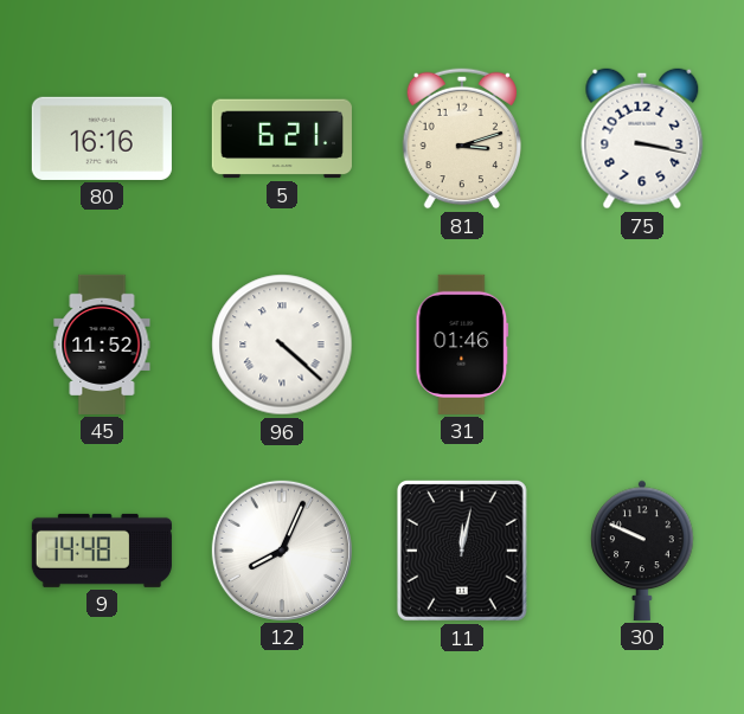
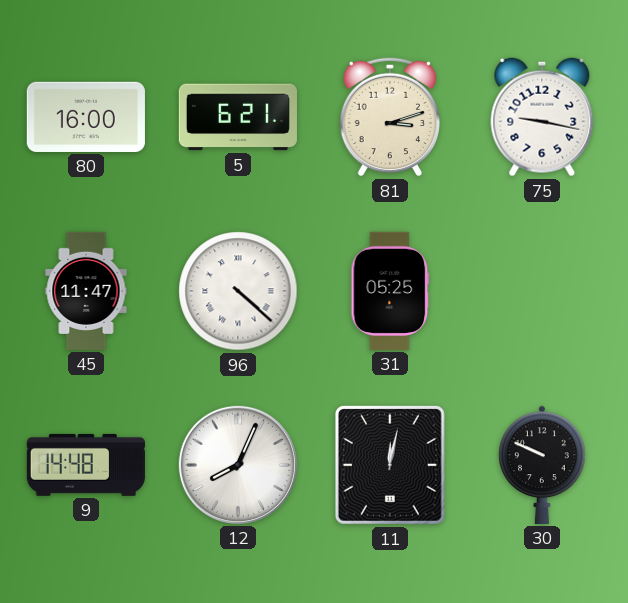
80: 16:16 -> 16:00
75: 3:17 -> 9:17
45: 11:52 -> 11:47
31: 01:46 -> 05:25
